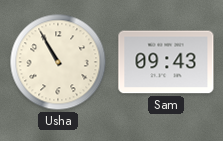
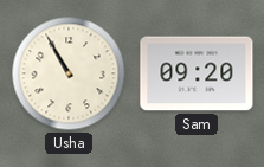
Sam: 09:43 -> 09:20
